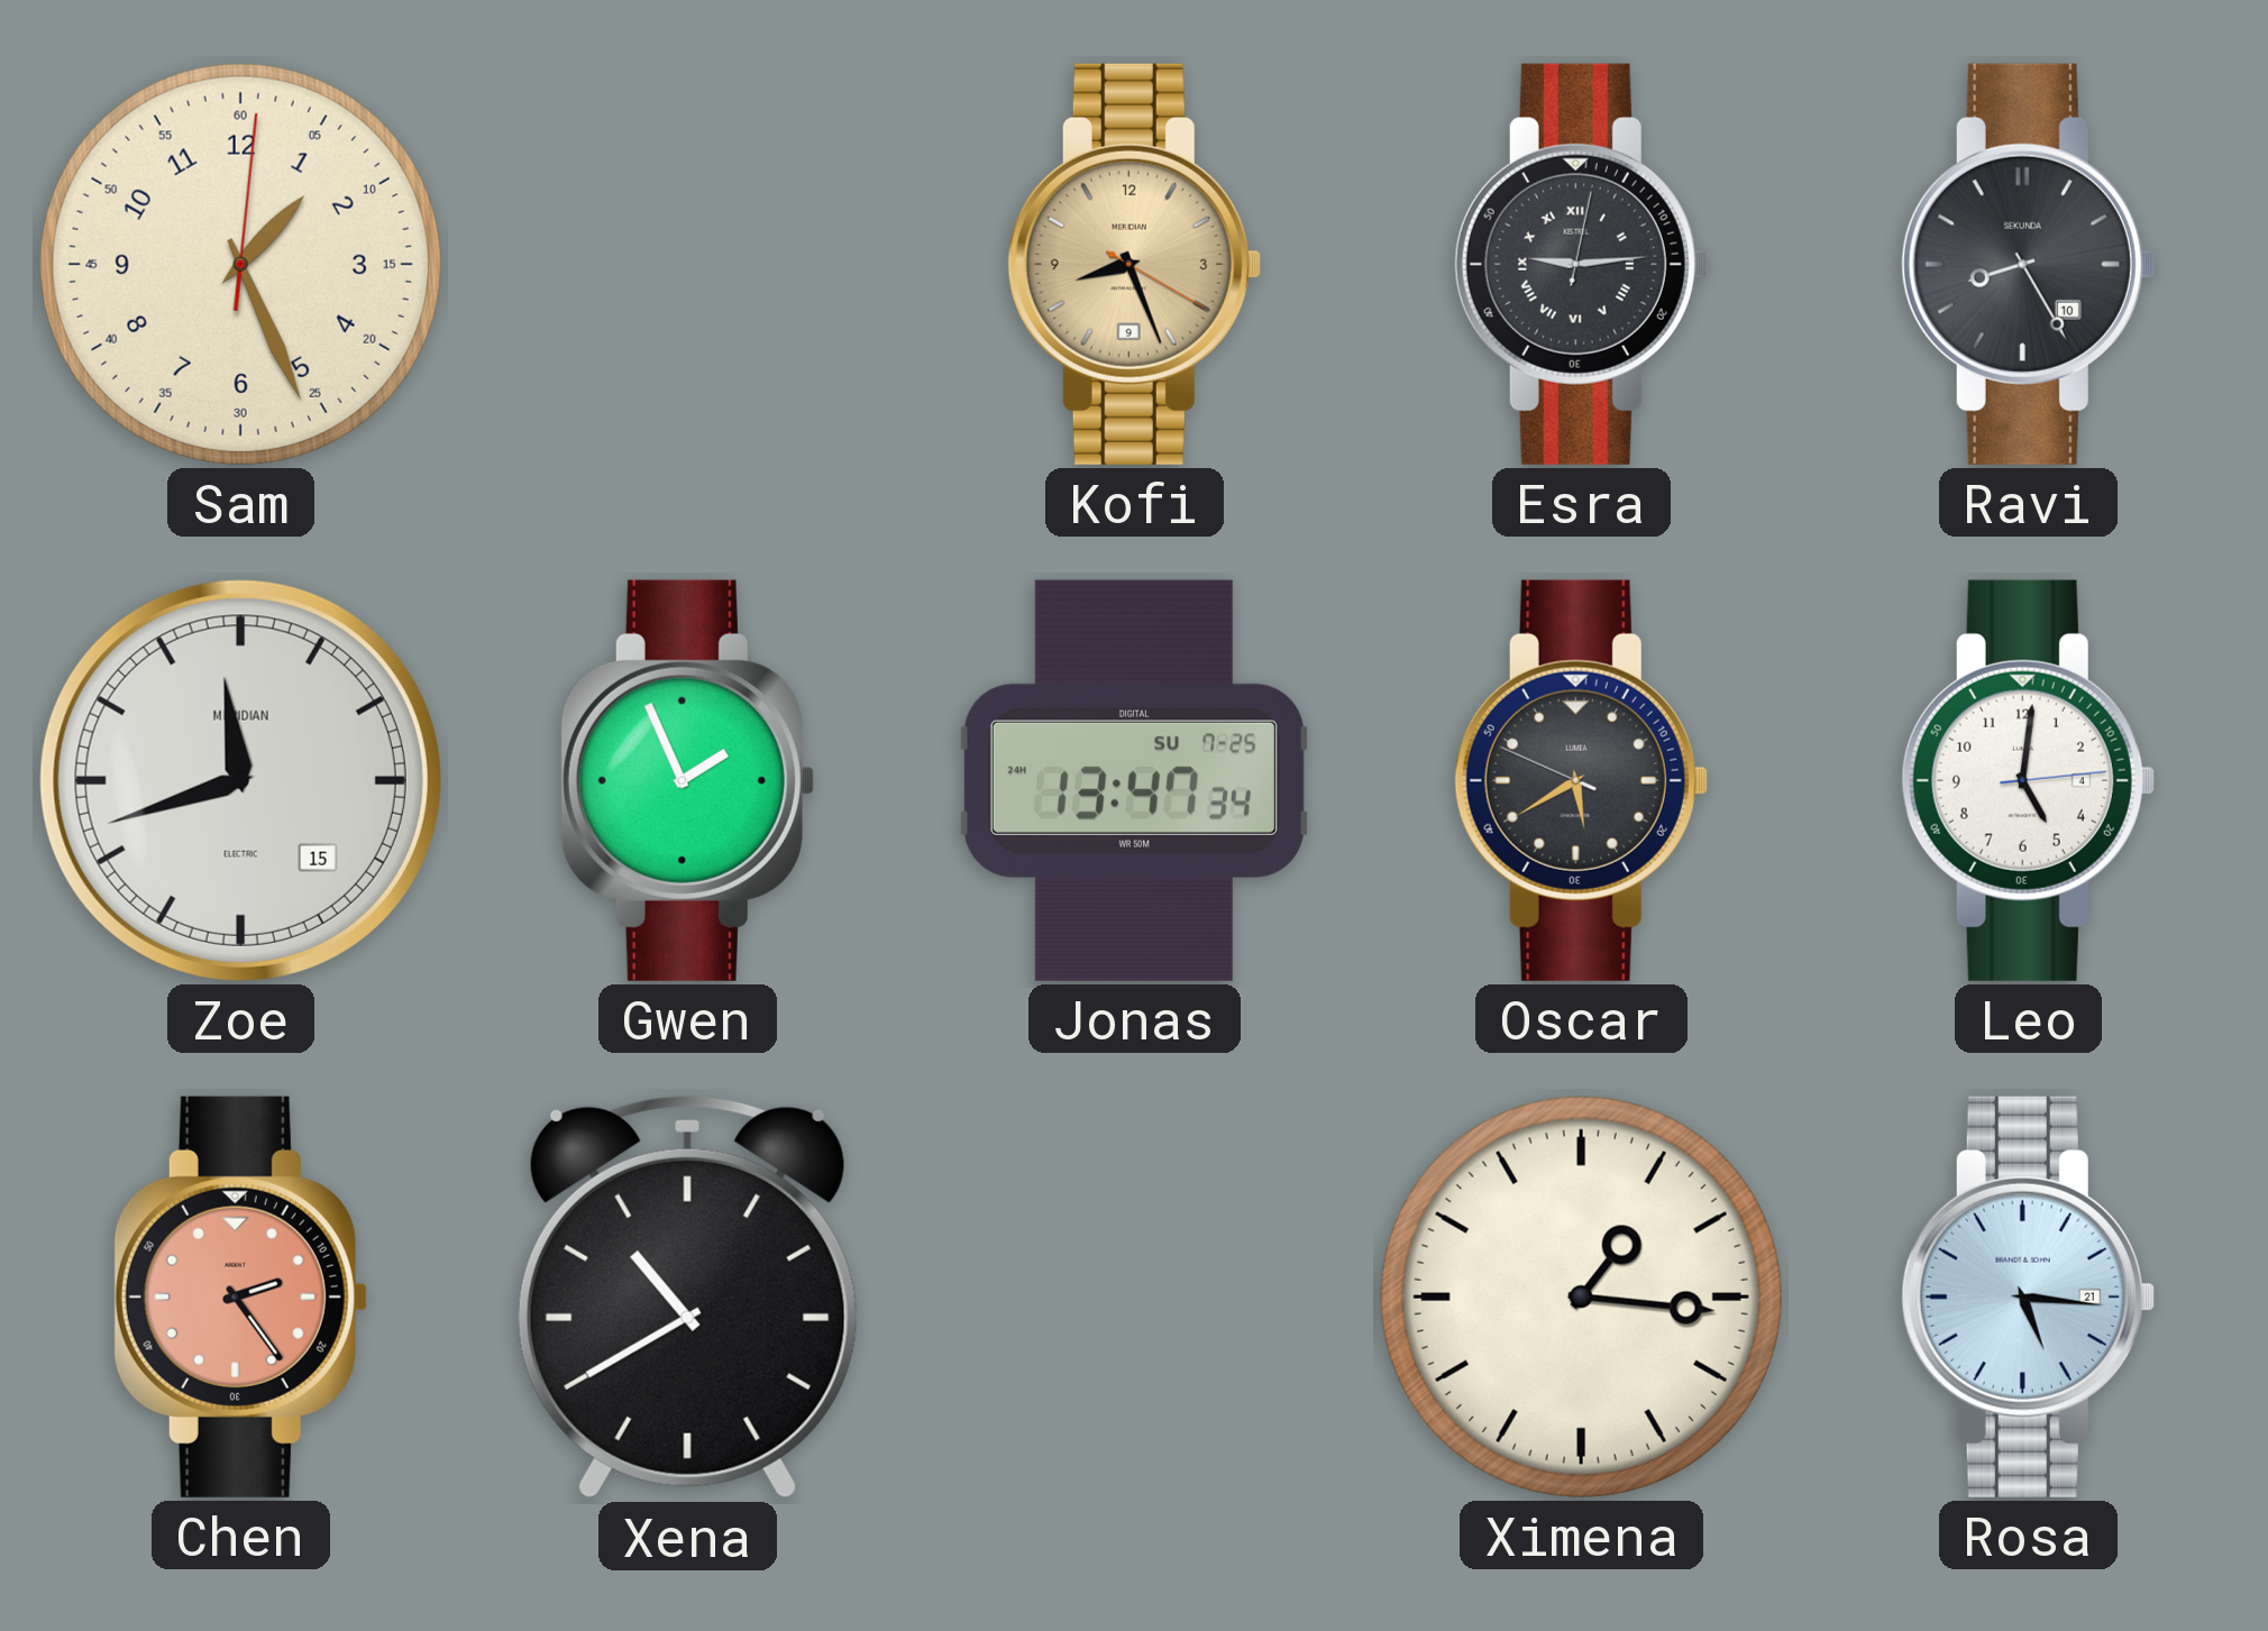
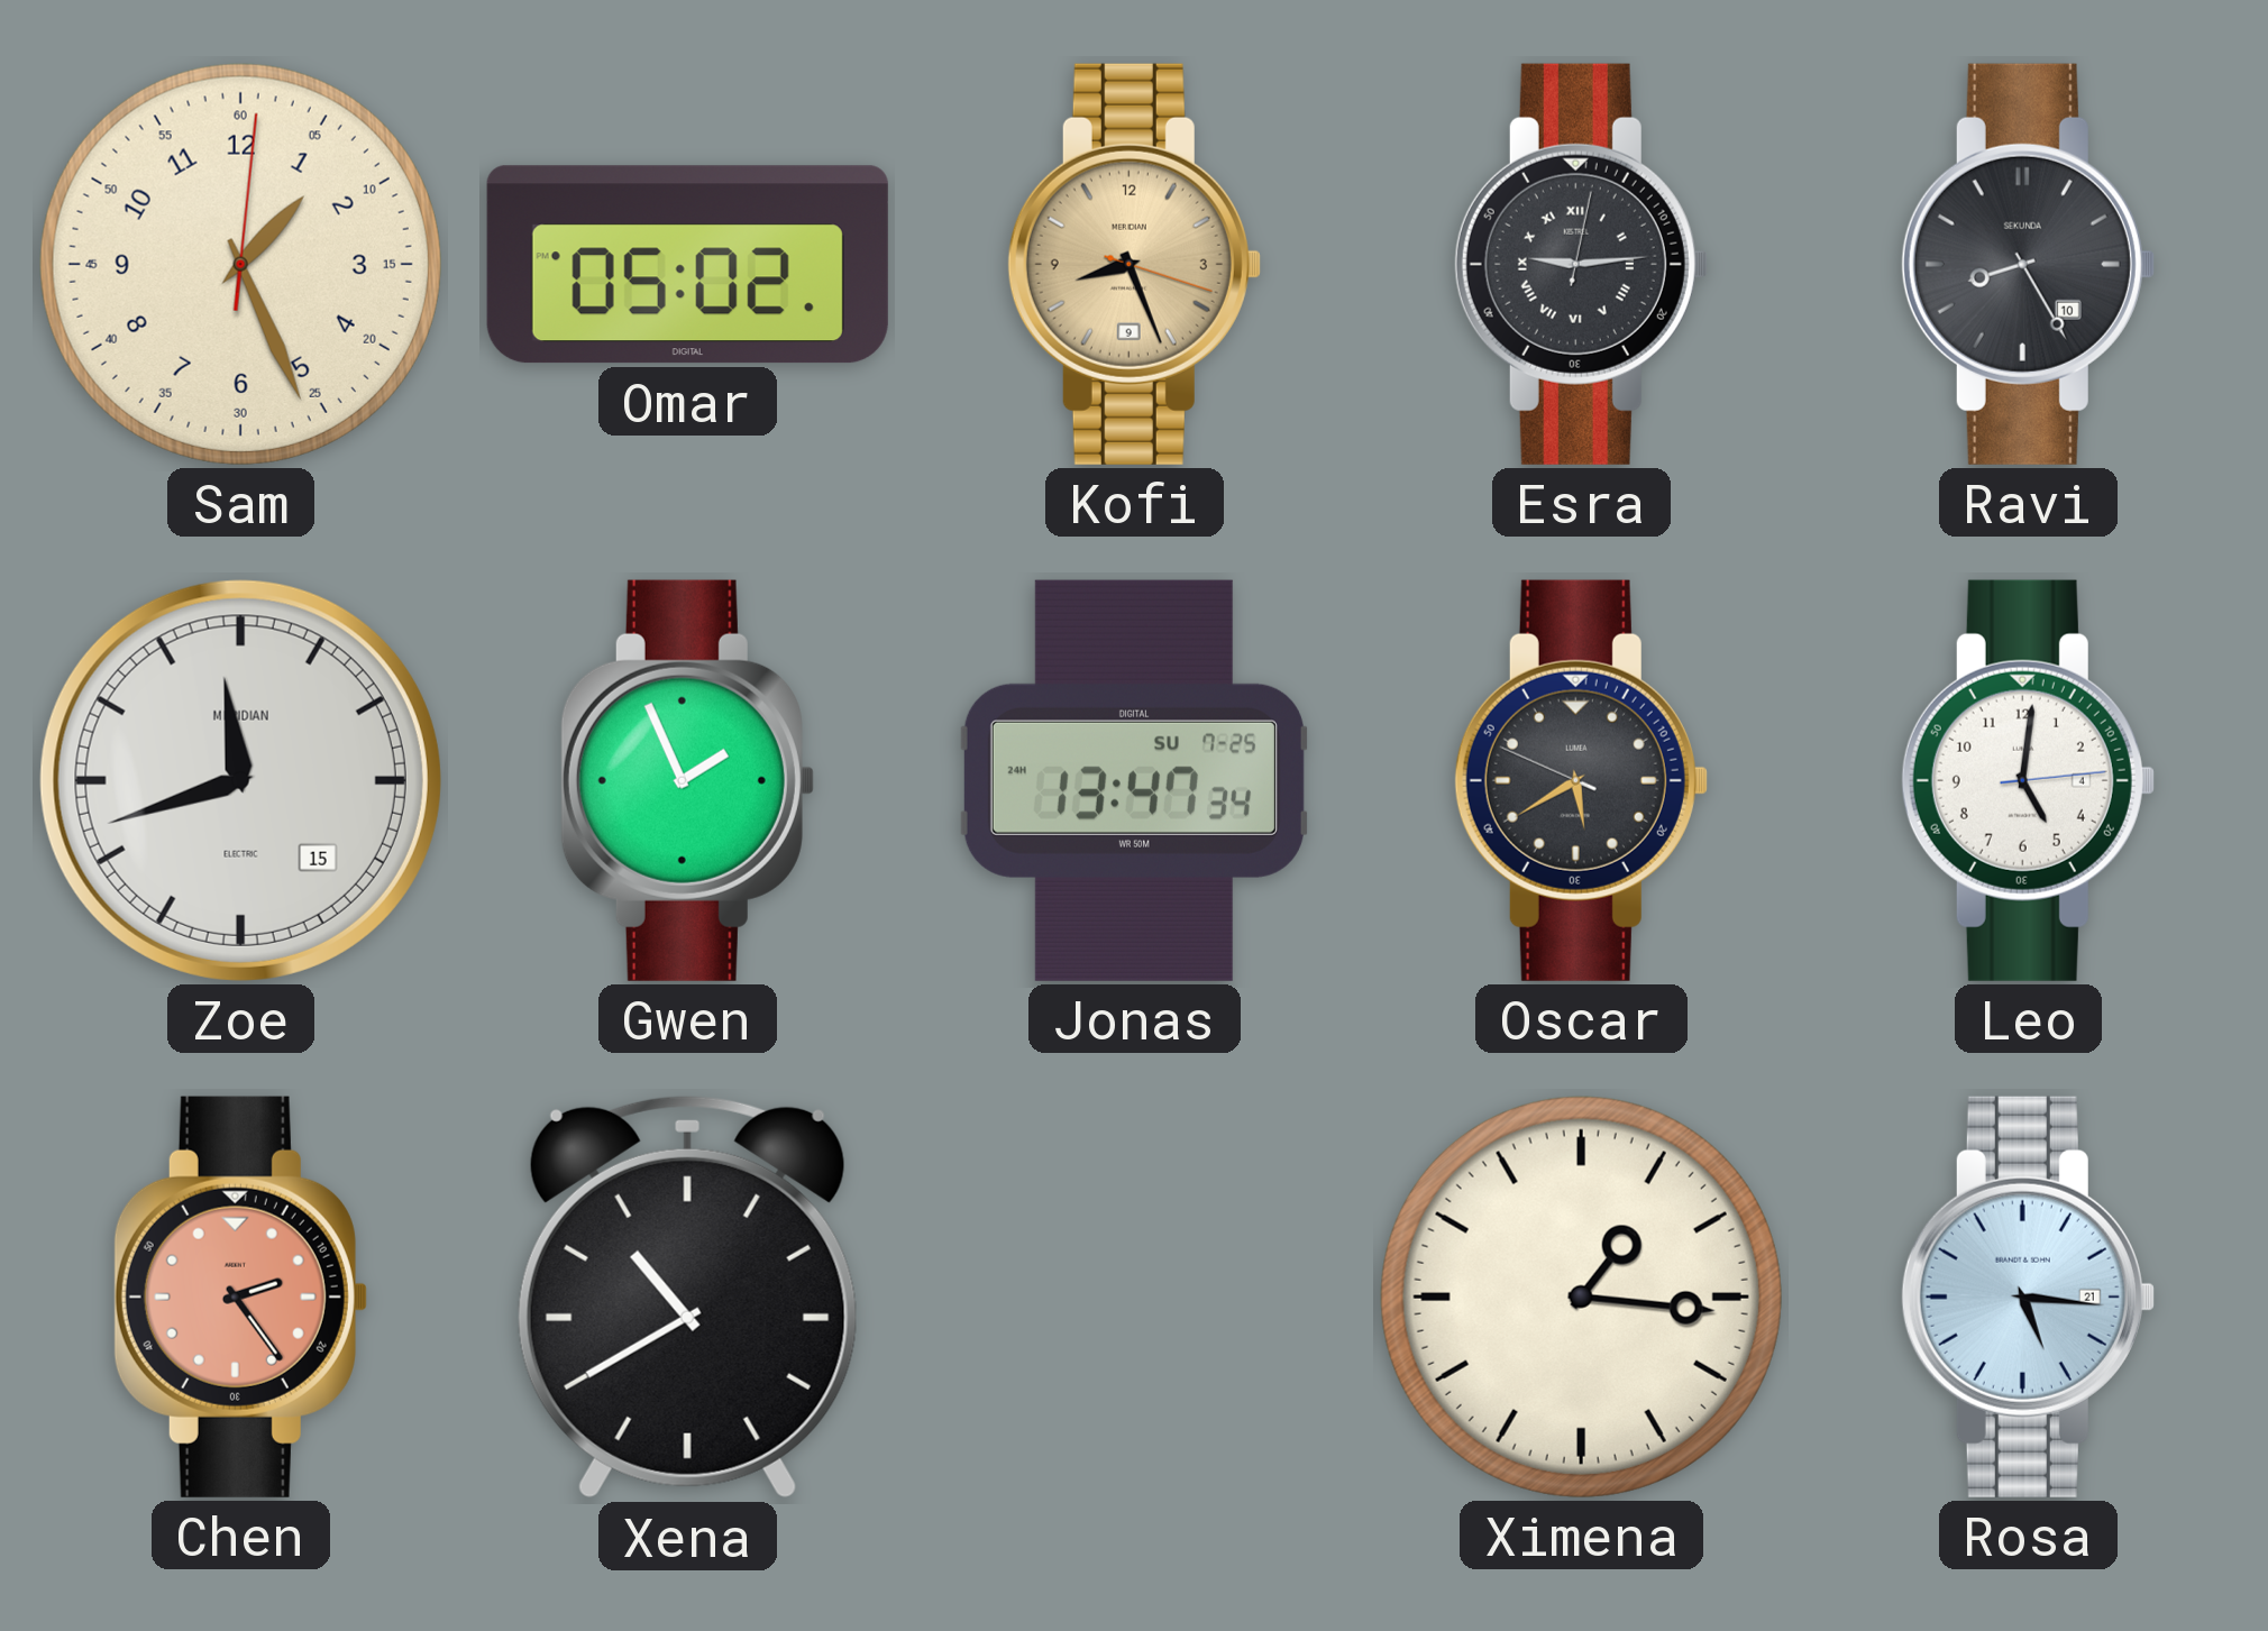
Omar: none -> 05:02
Kofi: 8:26:20 -> 8:26:18
